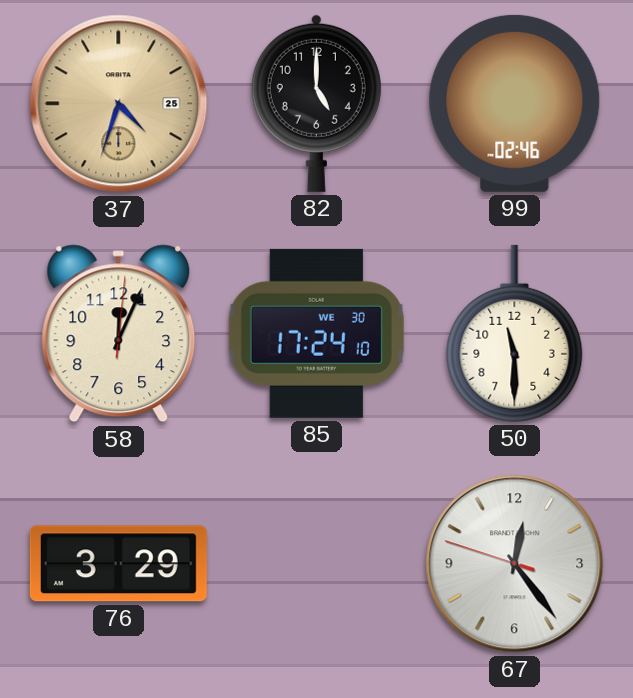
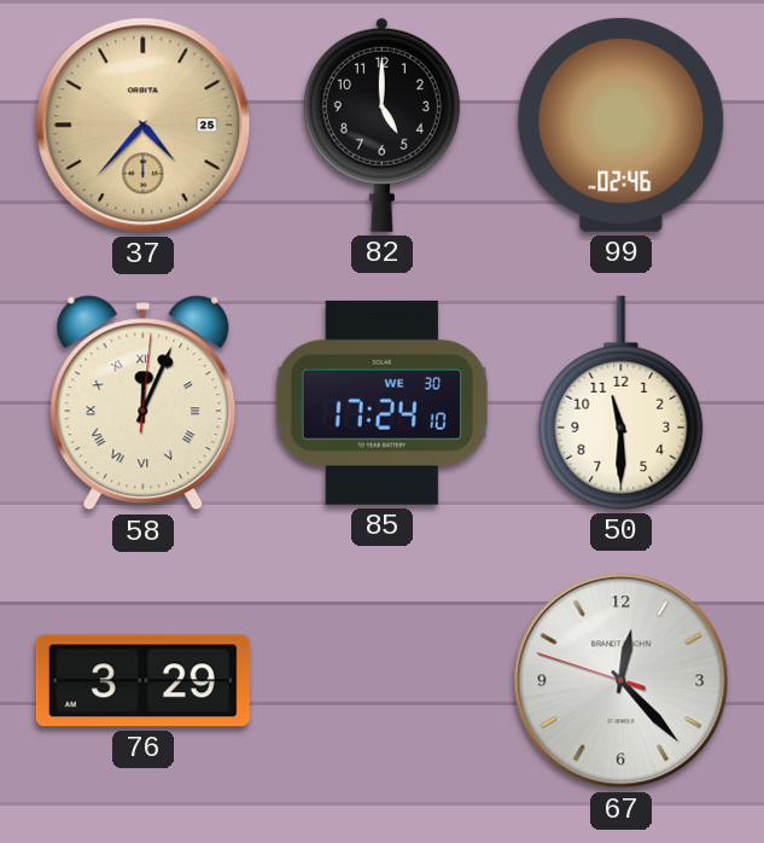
37: 4:33 -> 4:37
58 numerals: Arabic -> Roman
67: 12:23 -> 12:22
